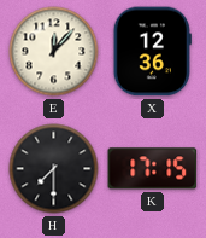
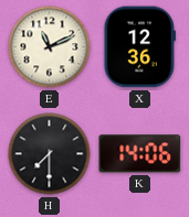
E: 12:07 -> 11:11
K: 17:15 -> 14:06
